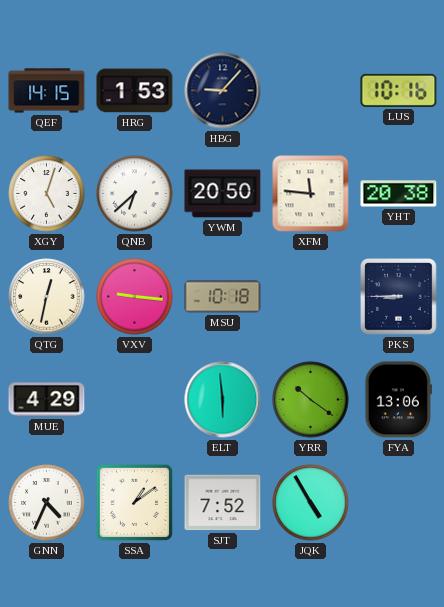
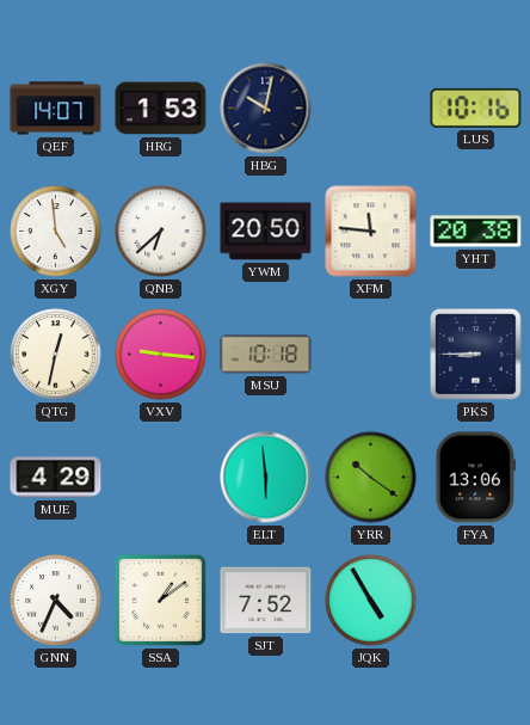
QEF: 14:15 -> 14:07
HBG: 9:07 -> 10:02
XGY: 5:03 -> 4:59
